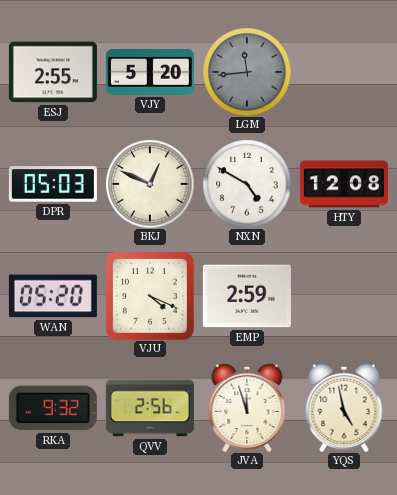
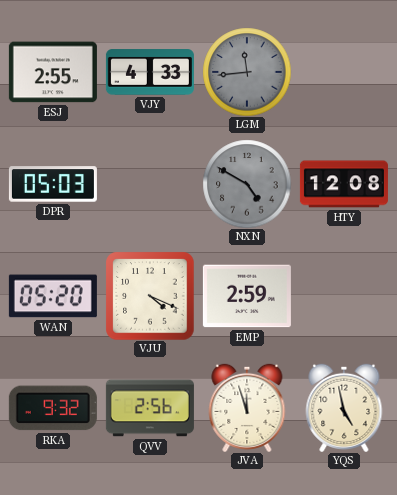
VJY: 5:20 -> 4:33
BKJ: 12:49 -> none
NXN dial: white -> grey
